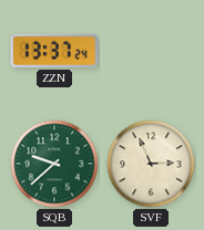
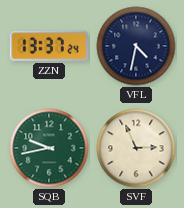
VFL: none -> 4:32
SQB: 9:38 -> 9:43
